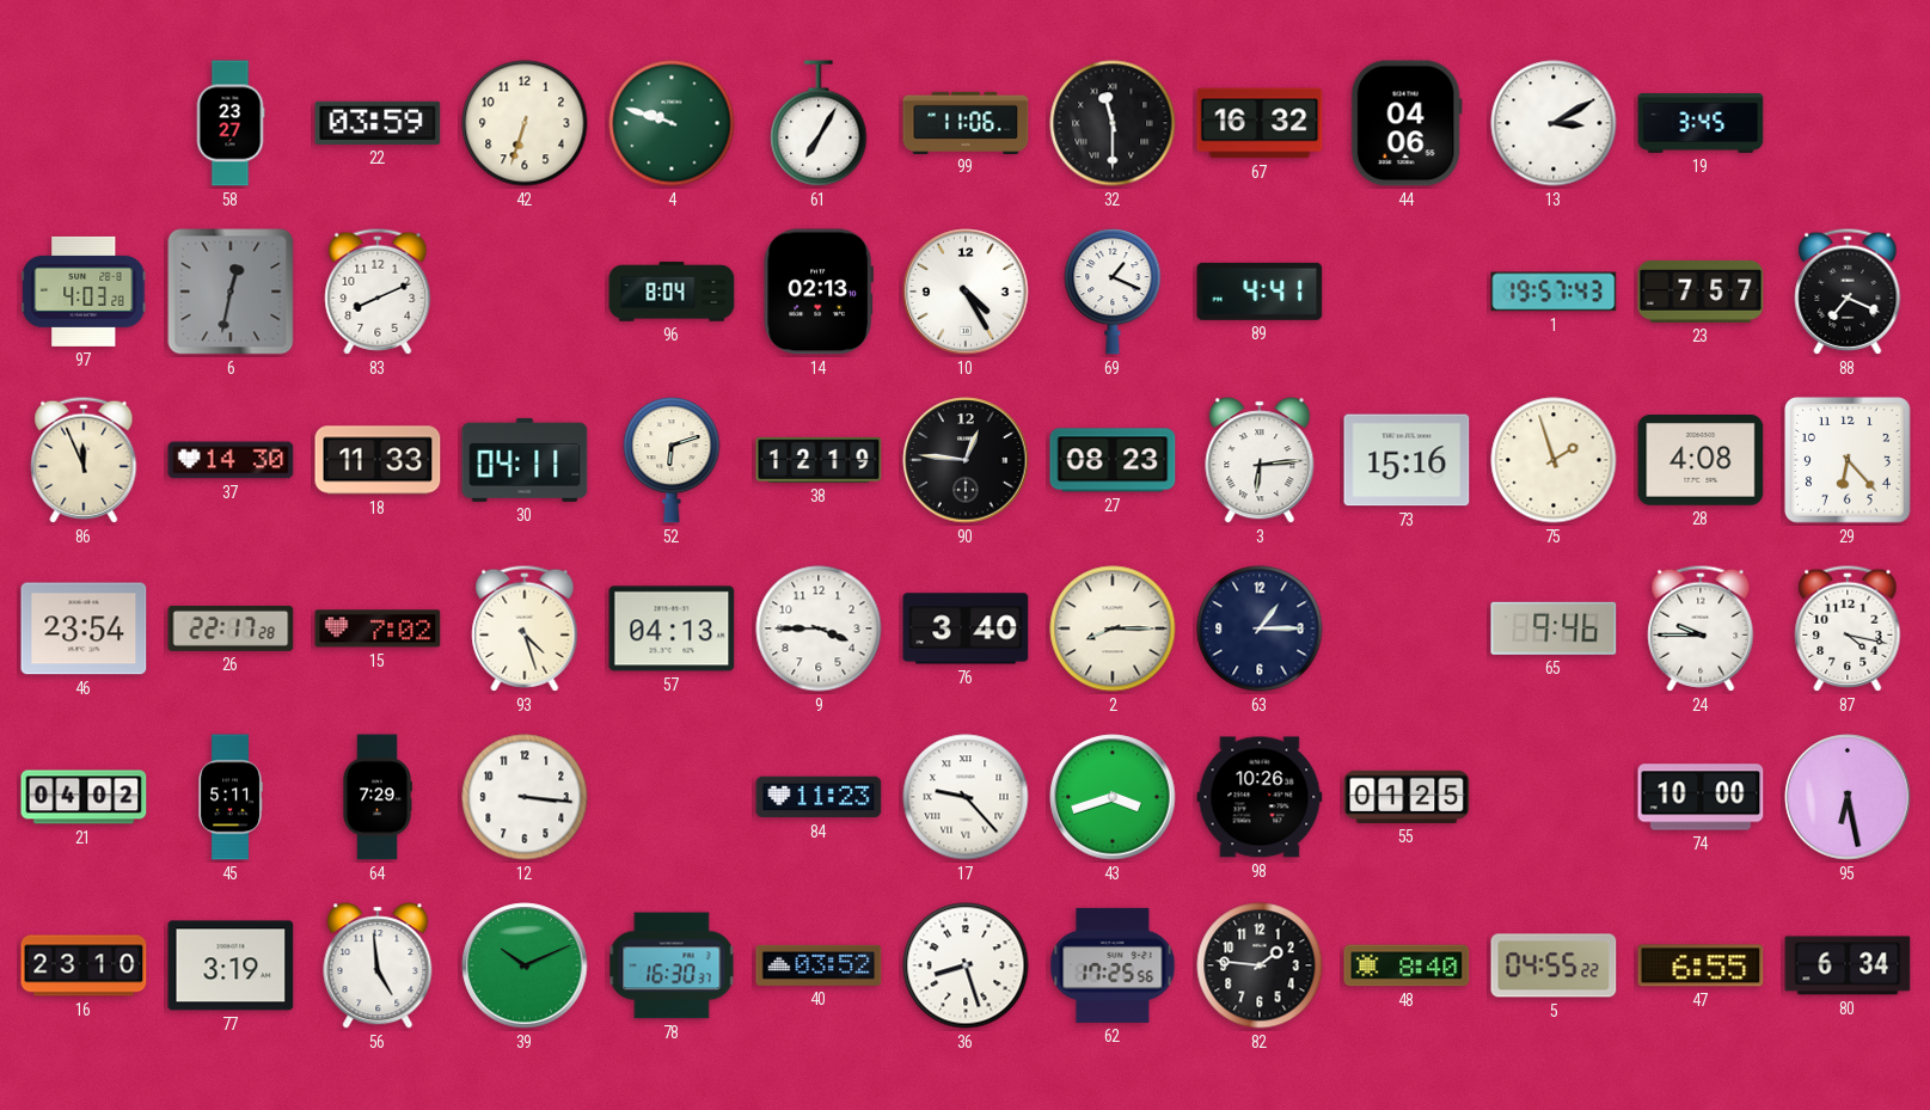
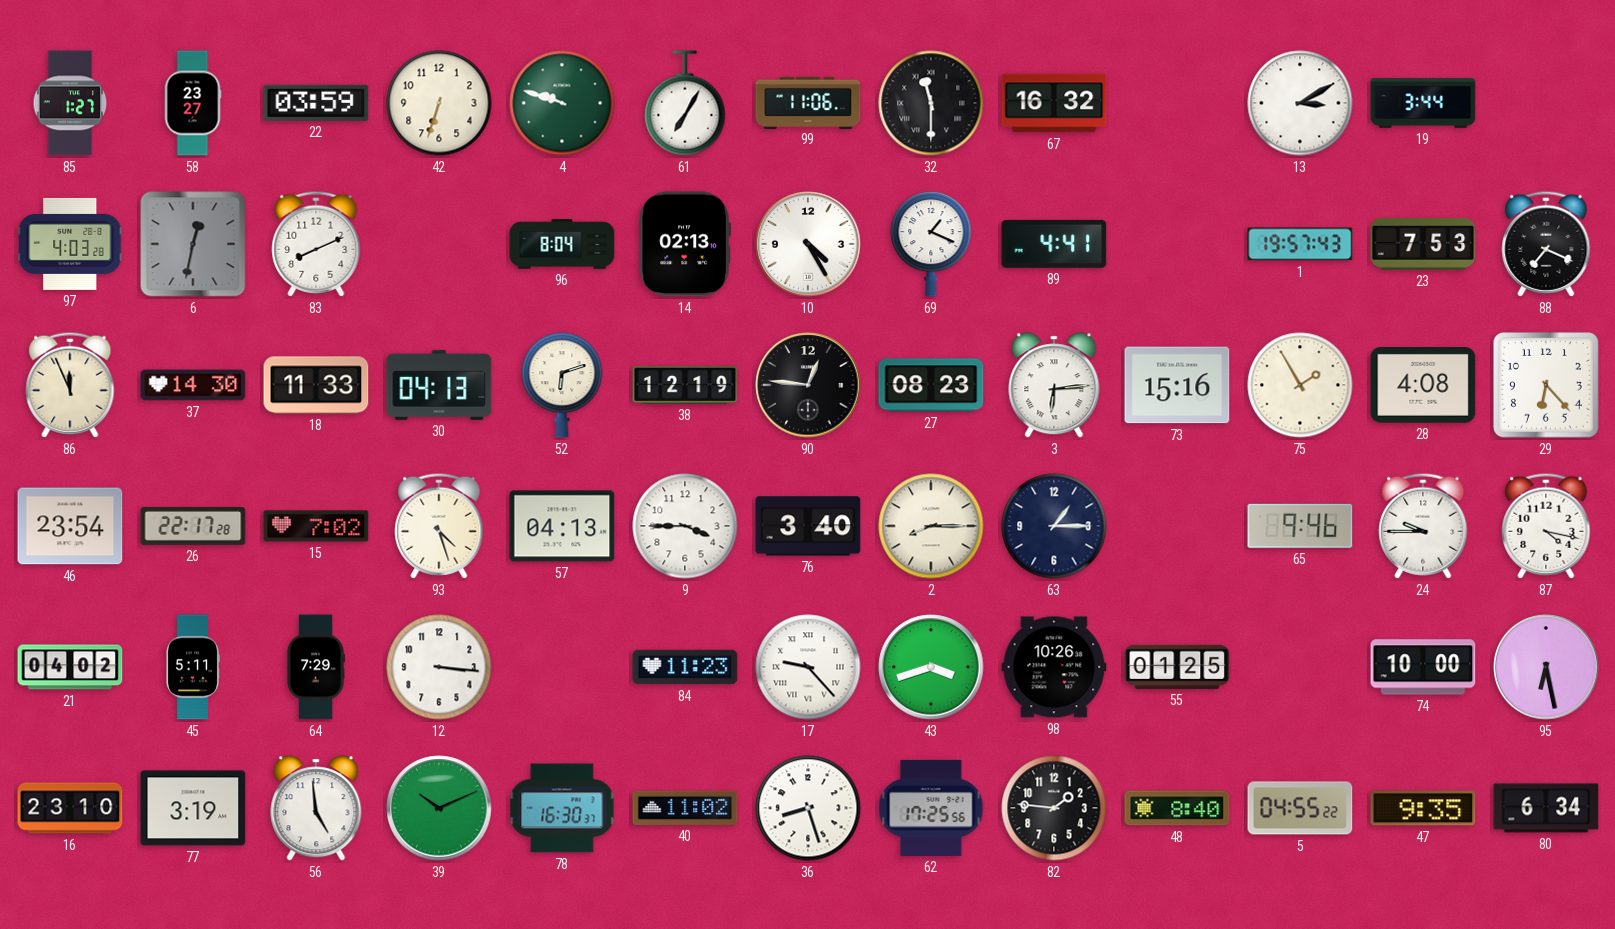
85: none -> 1:27
44: 04:06 -> none
19: 3:45 -> 3:44
23: 7:57 -> 7:53
30: 04:11 -> 04:13
75: 1:57 -> 1:55
40: 03:52 -> 11:02
47: 6:55 -> 9:35
